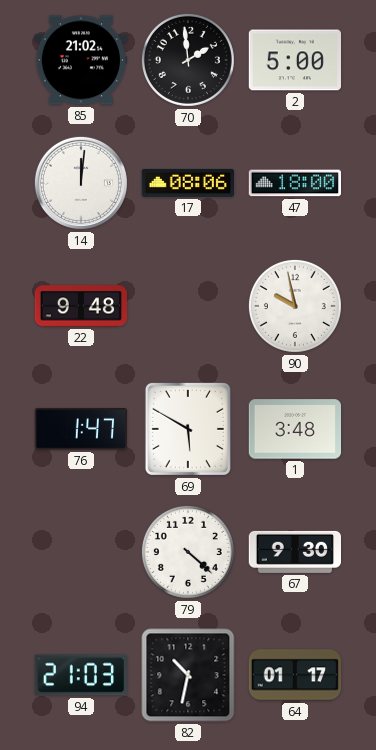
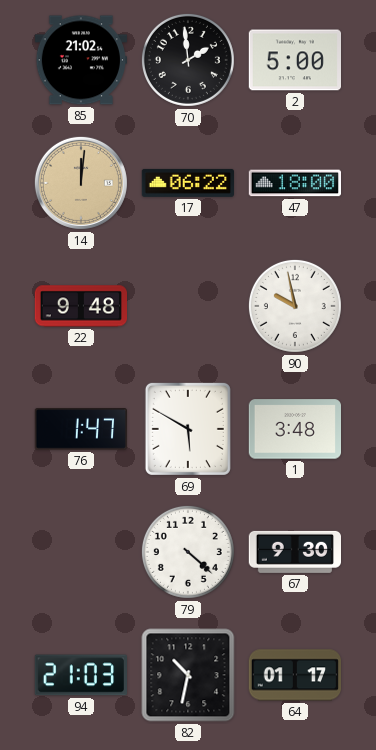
14 dial: white -> champagne
17: 08:06 -> 06:22
